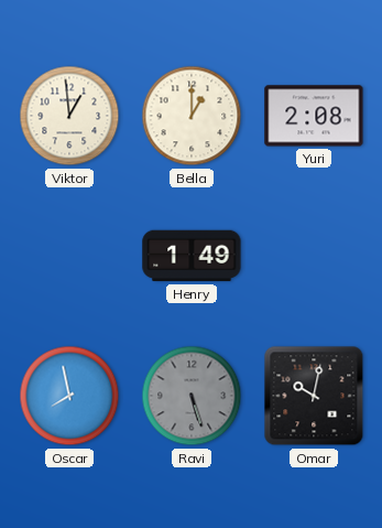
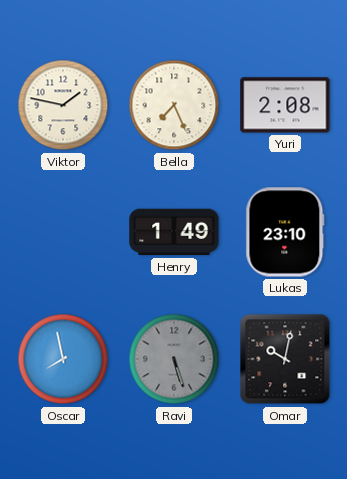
Viktor: 12:59 -> 1:47
Bella: 1:00 -> 7:26
Lukas: none -> 23:10
